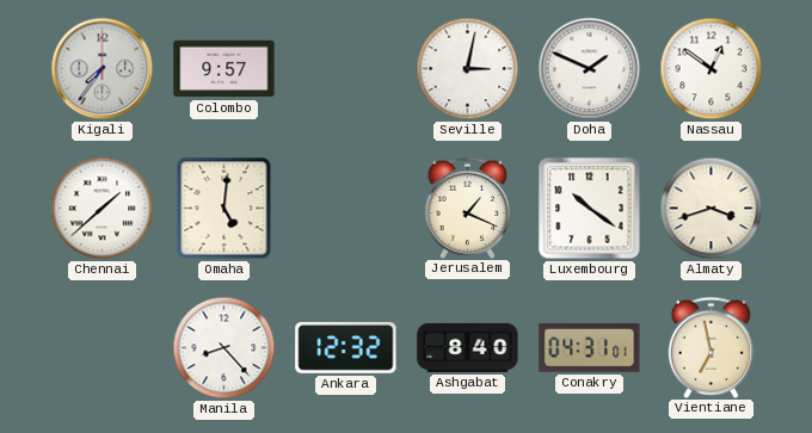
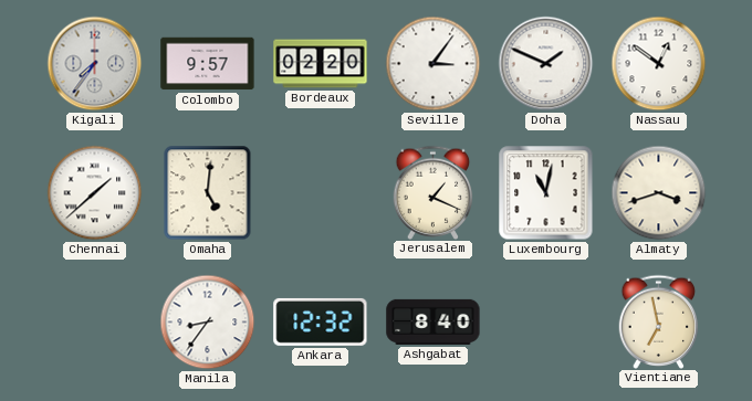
Bordeaux: none -> 02:20
Seville: 3:02 -> 3:06
Luxembourg: 10:21 -> 11:02
Manila: 8:23 -> 8:36
Conakry: 04:31 -> none
